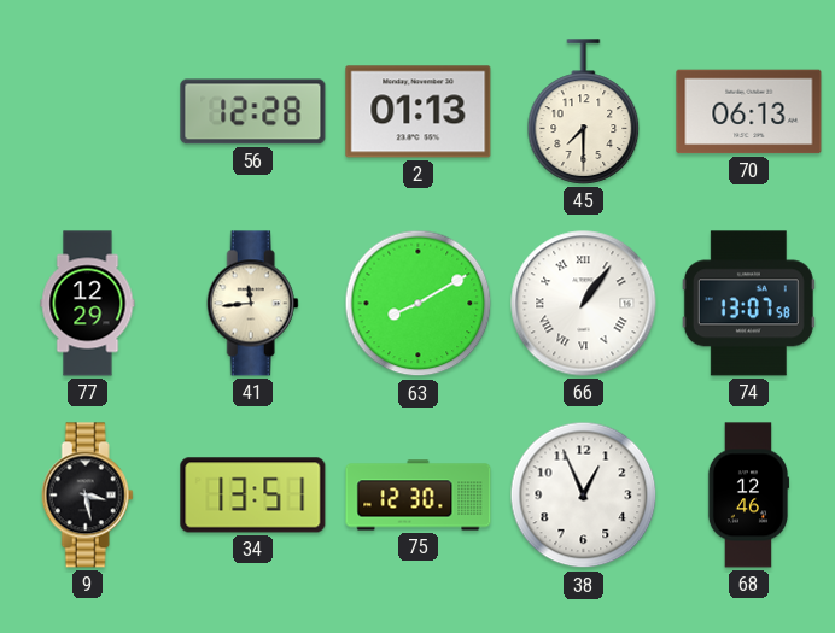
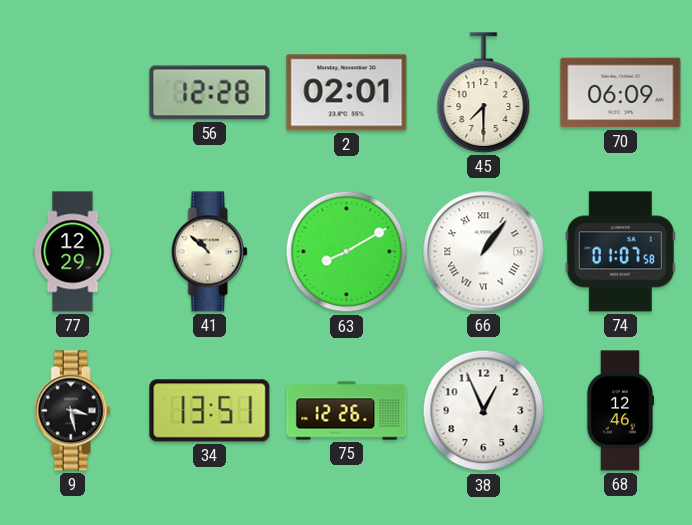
2: 01:13 -> 02:01
70: 06:13 -> 06:09
41: 11:44 -> 10:52
74: 13:07 -> 01:07
75: 12:30 -> 12:26
